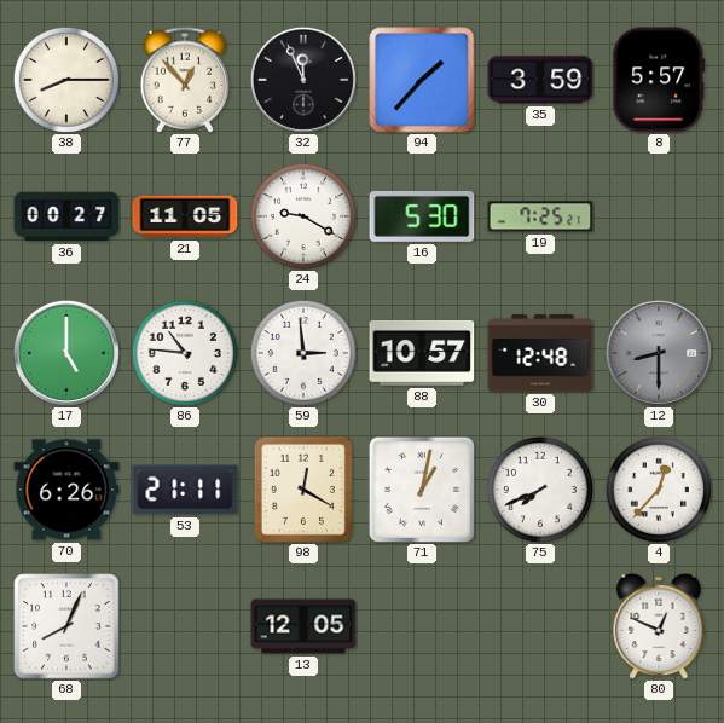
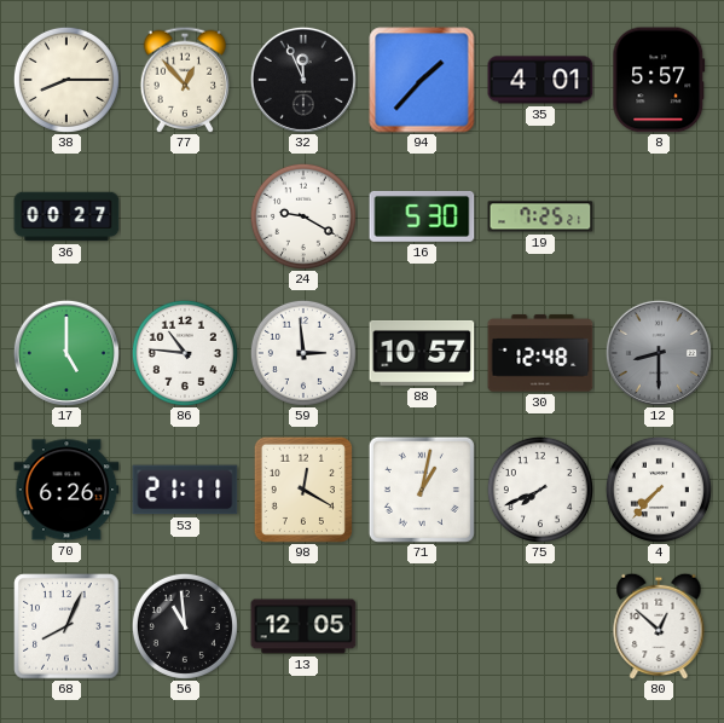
35: 3:59 -> 4:01
21: 11:05 -> none
4: 12:37 -> 7:37
56: none -> 10:59
80: 12:49 -> 12:52
